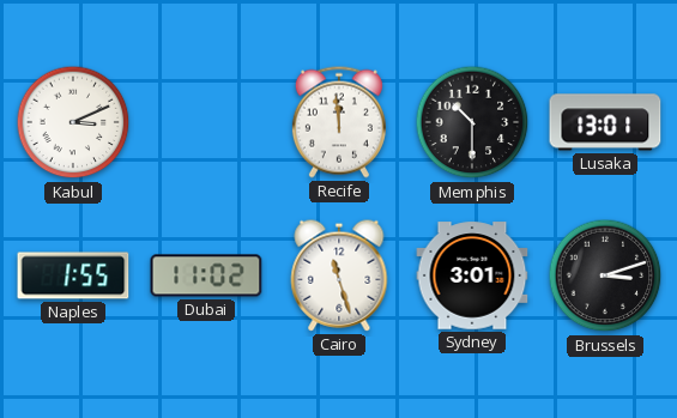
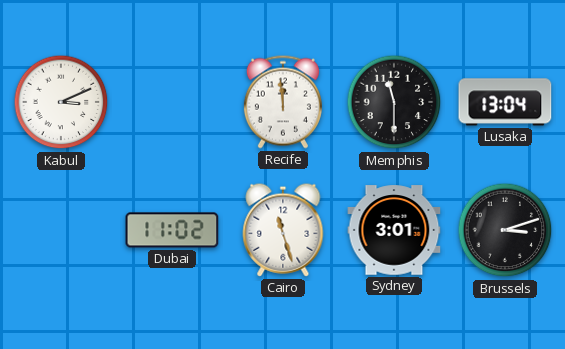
Memphis: 10:30 -> 11:30
Lusaka: 13:01 -> 13:04
Naples: 1:55 -> none
